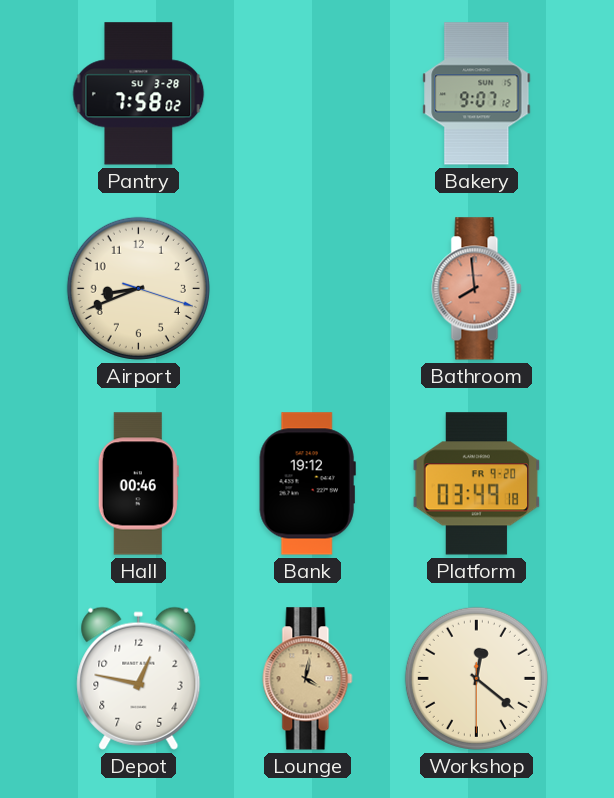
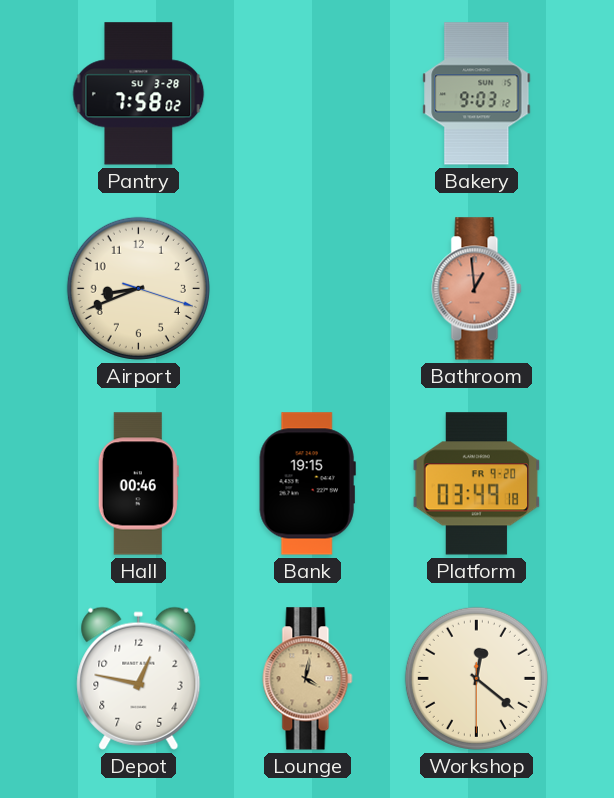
Bakery: 9:07 -> 9:03
Bathroom: 7:59 -> 12:59
Bank: 19:12 -> 19:15
